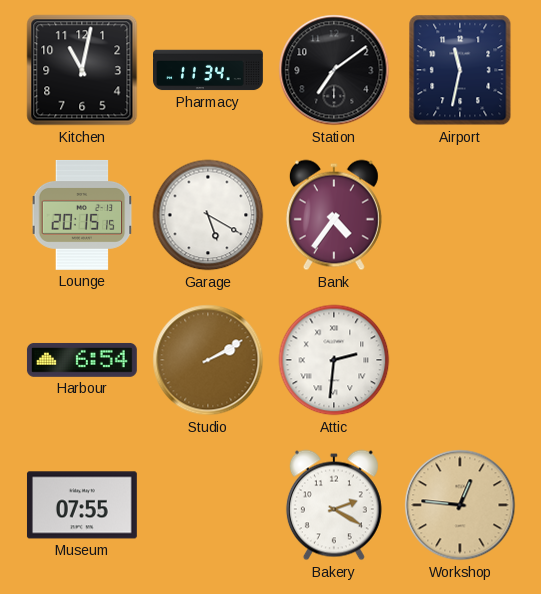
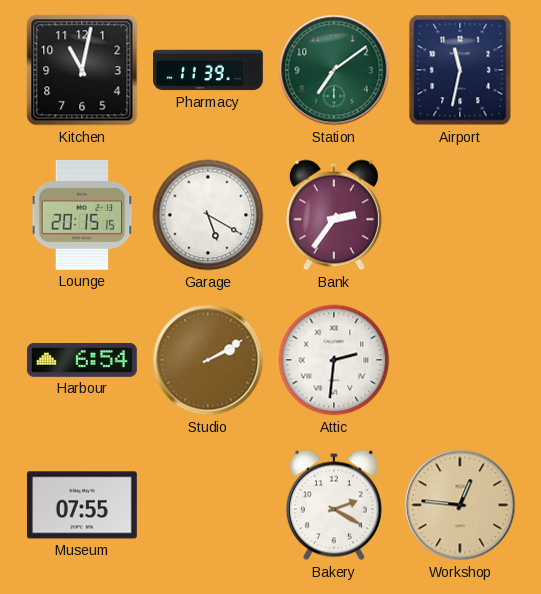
Pharmacy: 11:34 -> 11:39
Station dial: black -> green
Bank: 4:36 -> 2:36
